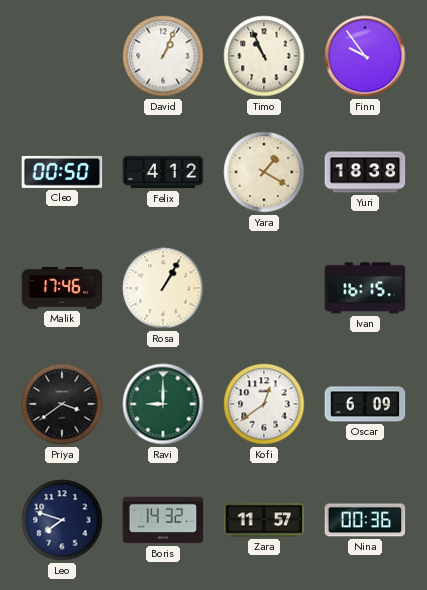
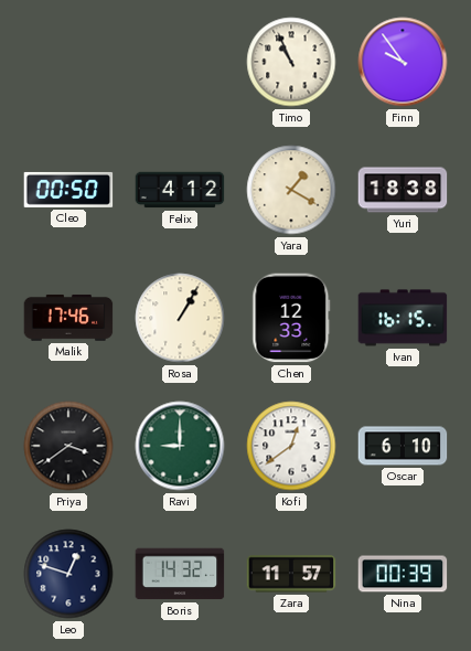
David: 1:04 -> none
Chen: none -> 12:33
Oscar: 6:09 -> 6:10
Leo: 7:48 -> 12:48
Nina: 00:36 -> 00:39
